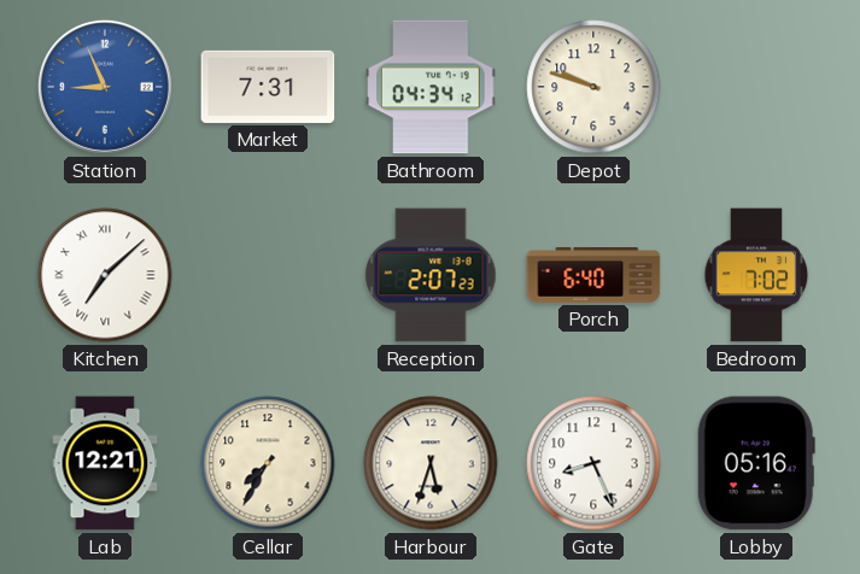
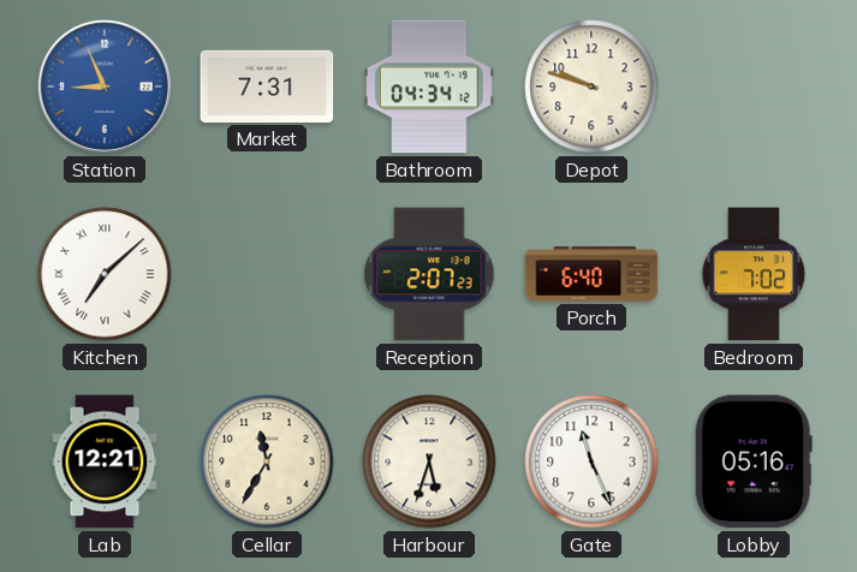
Cellar: 7:35 -> 11:35
Gate: 8:26 -> 11:26
